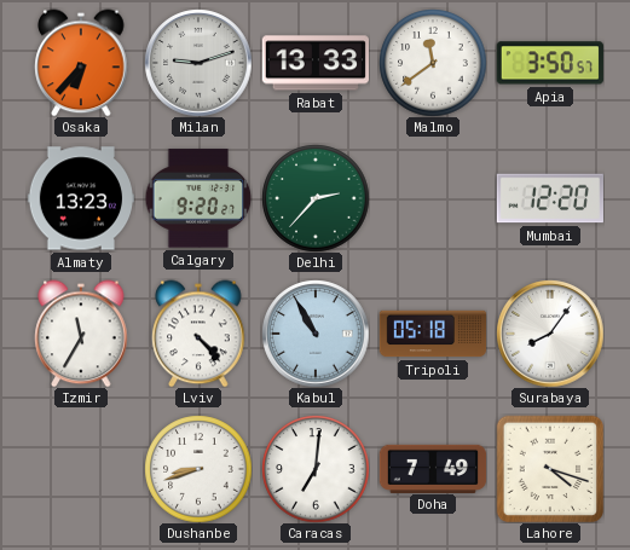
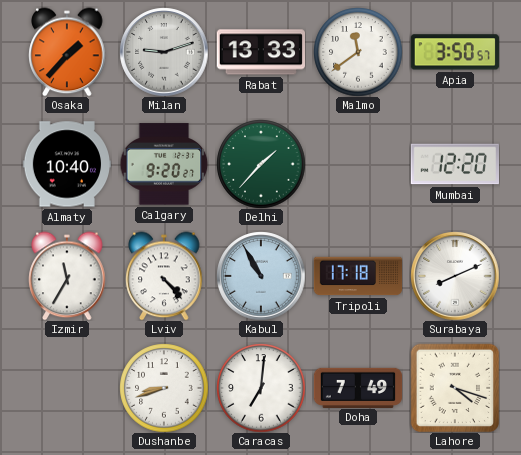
Osaka: 6:37 -> 1:37
Almaty: 13:23 -> 10:40
Delhi: 2:37 -> 1:37
Tripoli: 05:18 -> 17:18
Surabaya: 8:06 -> 8:11
